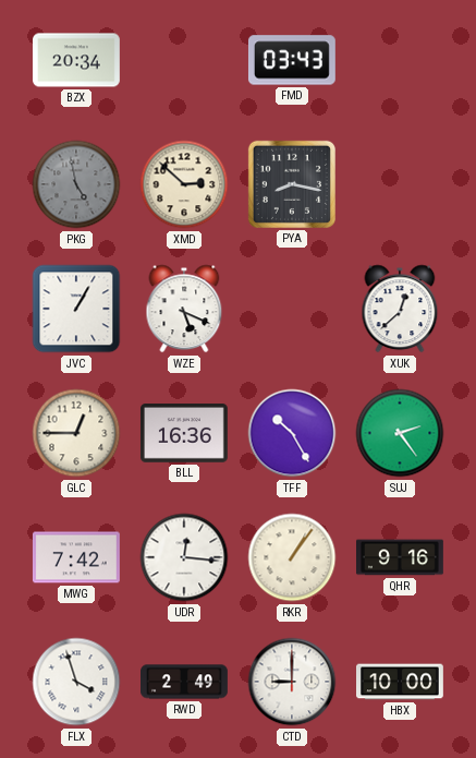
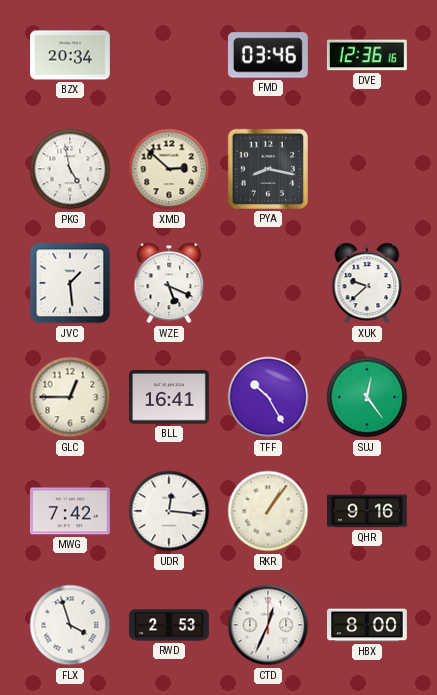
FMD: 03:43 -> 03:46
DVE: none -> 12:36
PKG dial: grey -> white
JVC: 1:05 -> 1:29
XUK: 12:38 -> 9:38
BLL: 16:36 -> 16:41
SUJ: 2:24 -> 12:24
RWD: 2:49 -> 2:53
CTD: 9:00 -> 12:34
HBX: 10:00 -> 8:00
